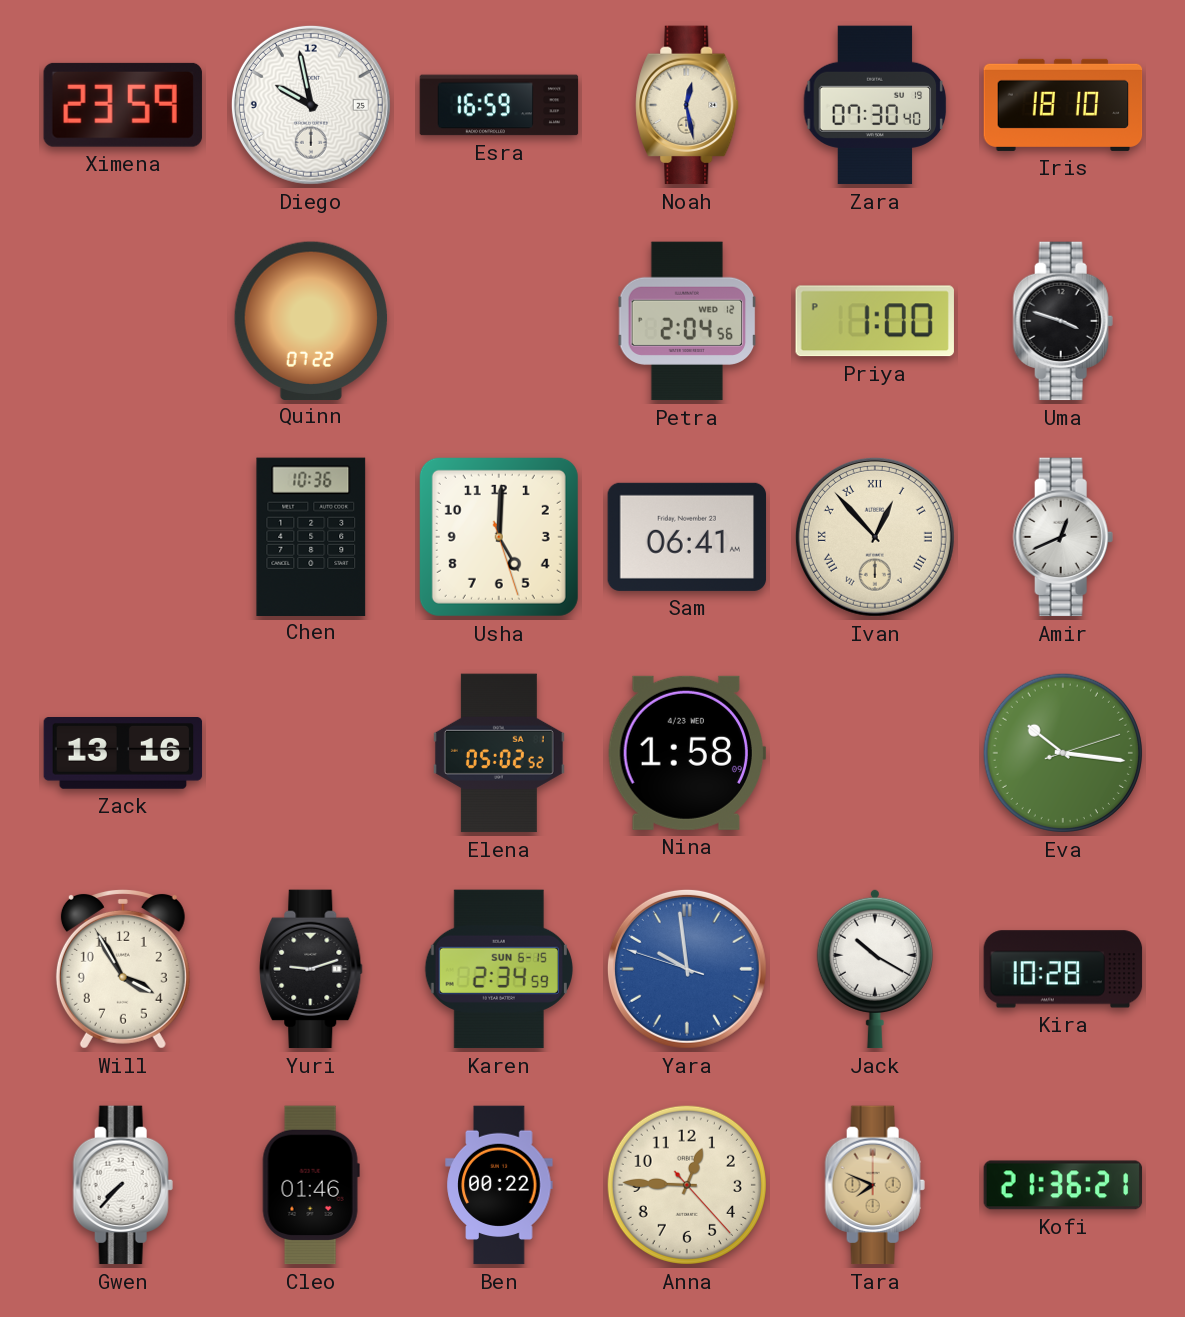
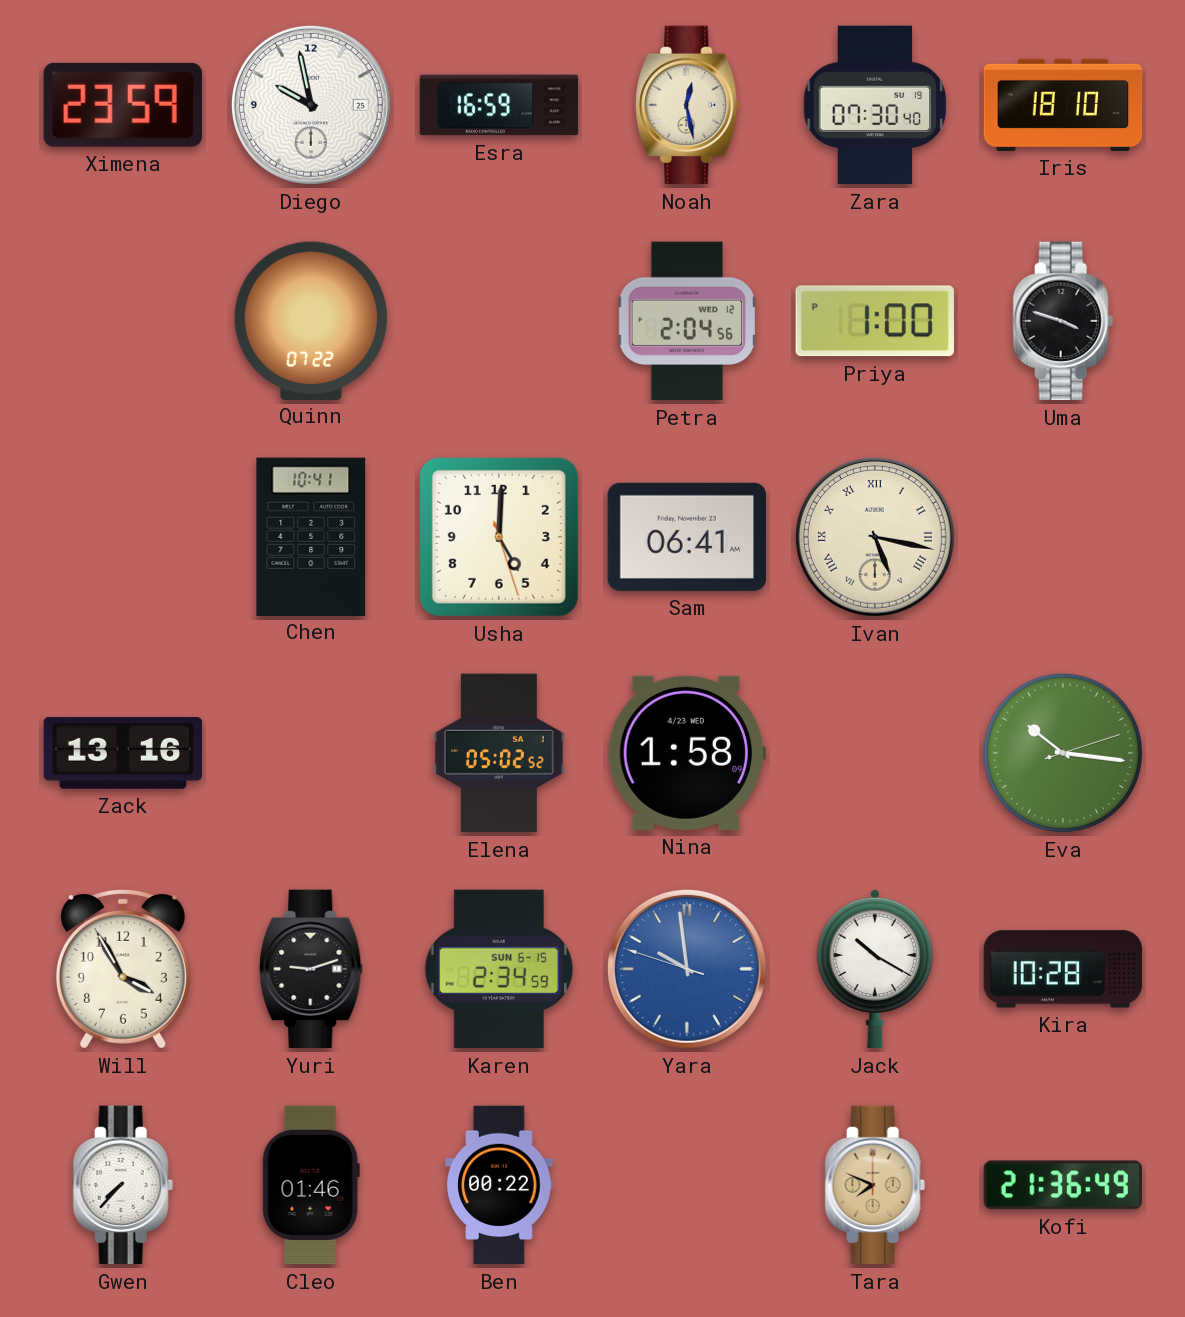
Chen: 10:36 -> 10:41
Ivan: 12:53 -> 5:17
Amir: 12:41 -> none
Anna: 12:45 -> none
Kofi: 21:36:21 -> 21:36:49
